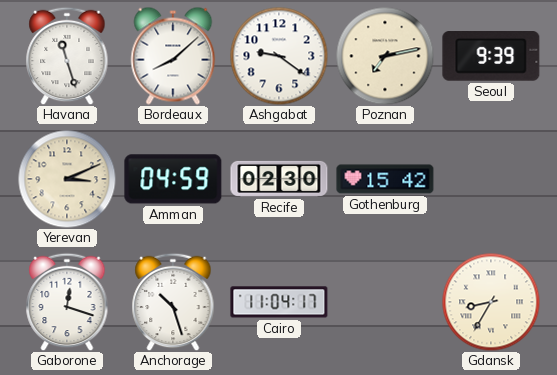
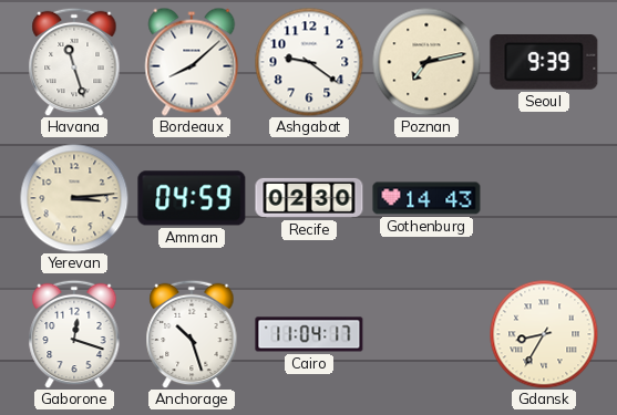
Yerevan: 3:11 -> 3:14
Gothenburg: 15:42 -> 14:43
